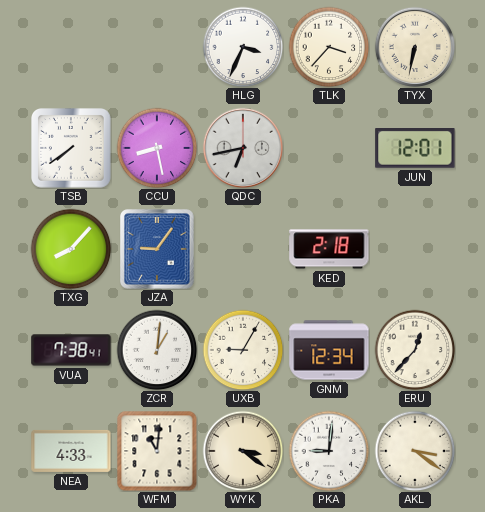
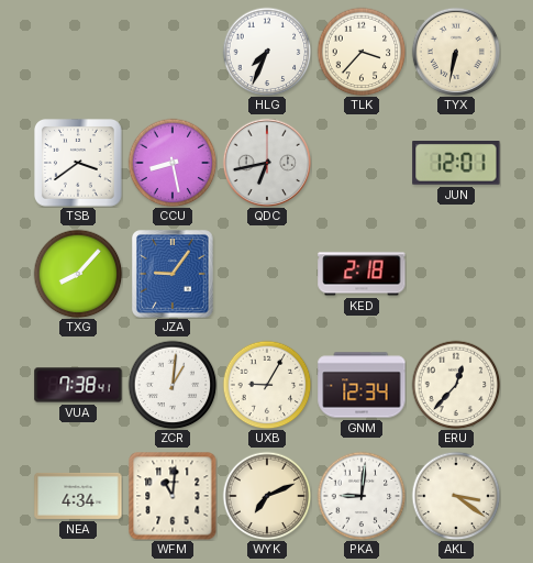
HLG: 3:34 -> 7:34
TSB: 7:39 -> 3:39
NEA: 4:33 -> 4:34
WYK: 3:21 -> 7:11
